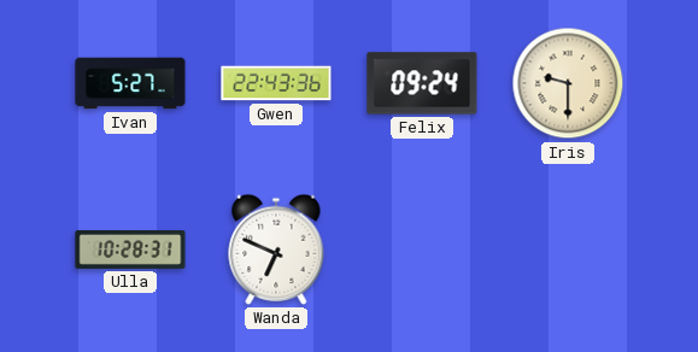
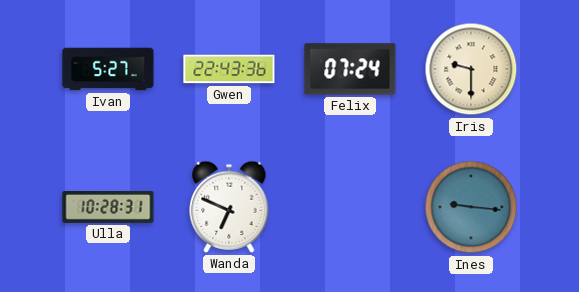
Felix: 09:24 -> 07:24
Ines: none -> 9:16
